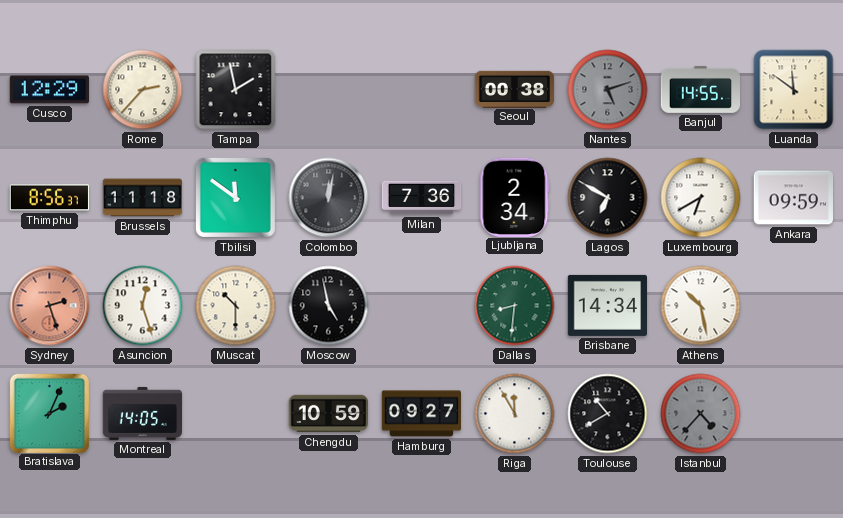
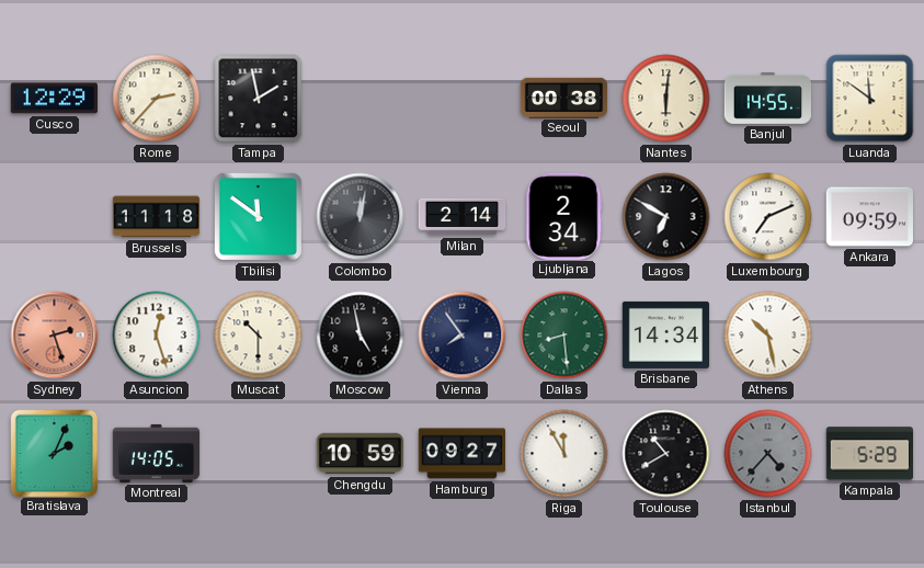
Nantes: 5:12 -> 6:01
Nantes dial: grey -> cream
Thimphu: 8:56 -> none
Milan: 7:36 -> 2:14
Luxembourg: 6:40 -> 7:11
Vienna: none -> 7:54
Dallas: 8:31 -> 8:29
Kampala: none -> 5:29
